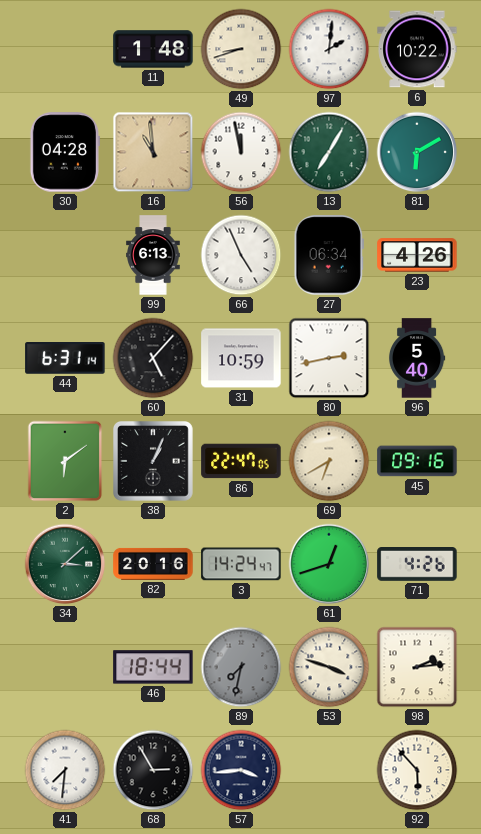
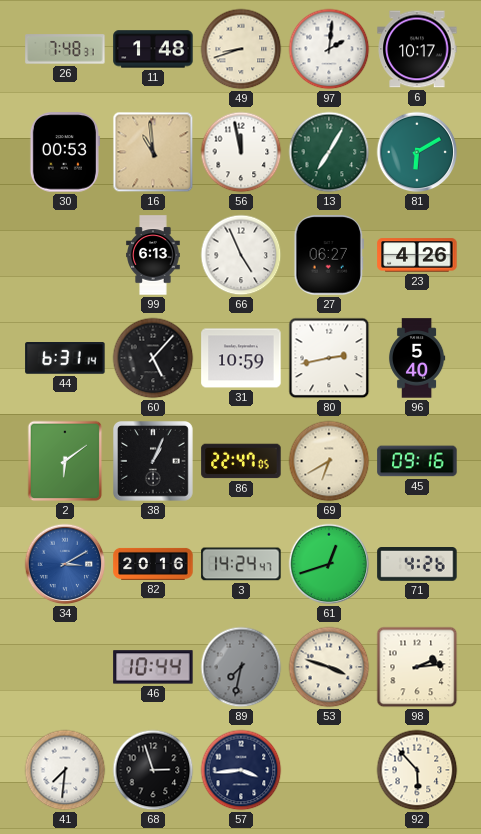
26: none -> 7:48
6: 10:22 -> 10:17
30: 04:28 -> 00:53
27: 06:34 -> 06:27
34: 3:08 -> 3:10
34 dial: green -> blue
46: 18:44 -> 10:44
68: 2:55 -> 2:57
